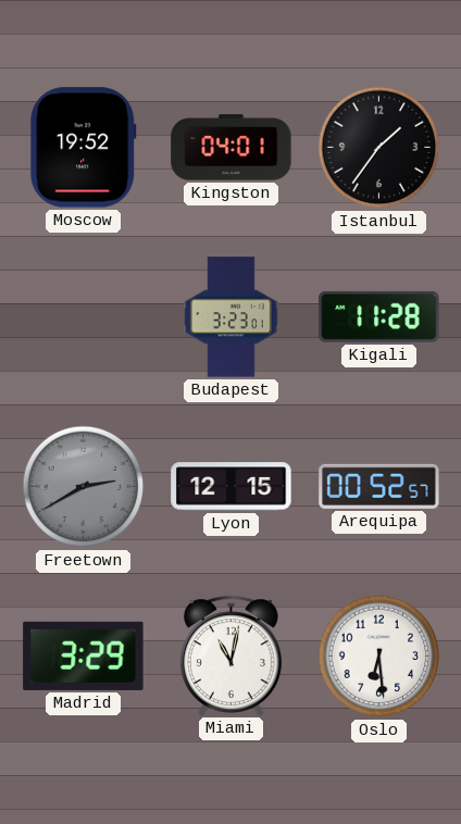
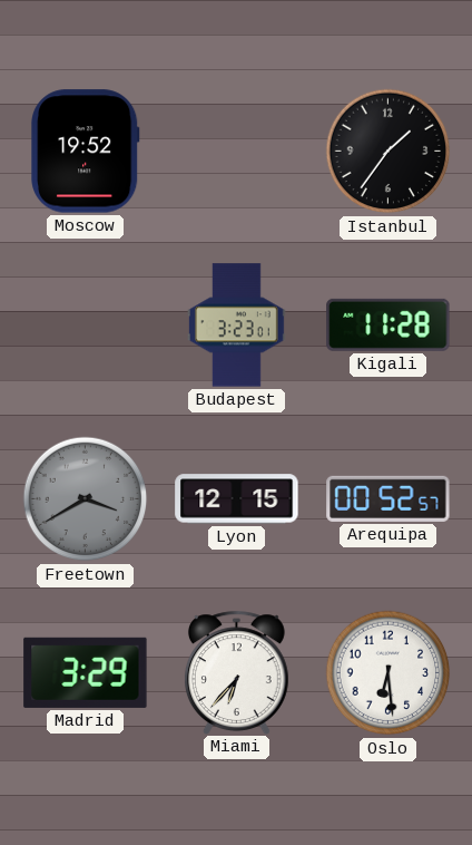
Kingston: 04:01 -> none
Freetown: 2:40 -> 3:40
Miami: 11:02 -> 6:37
